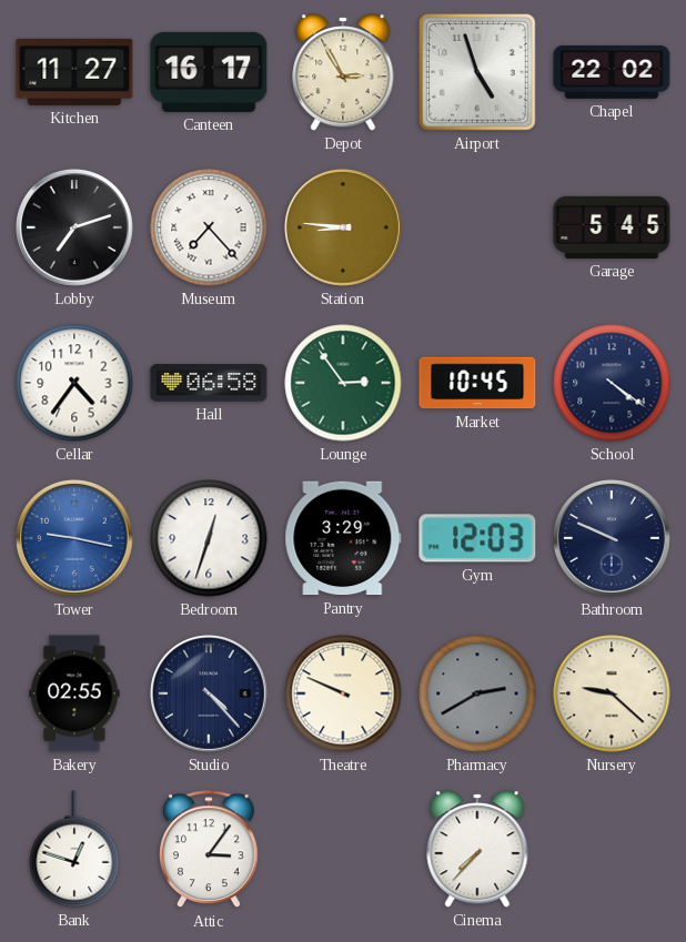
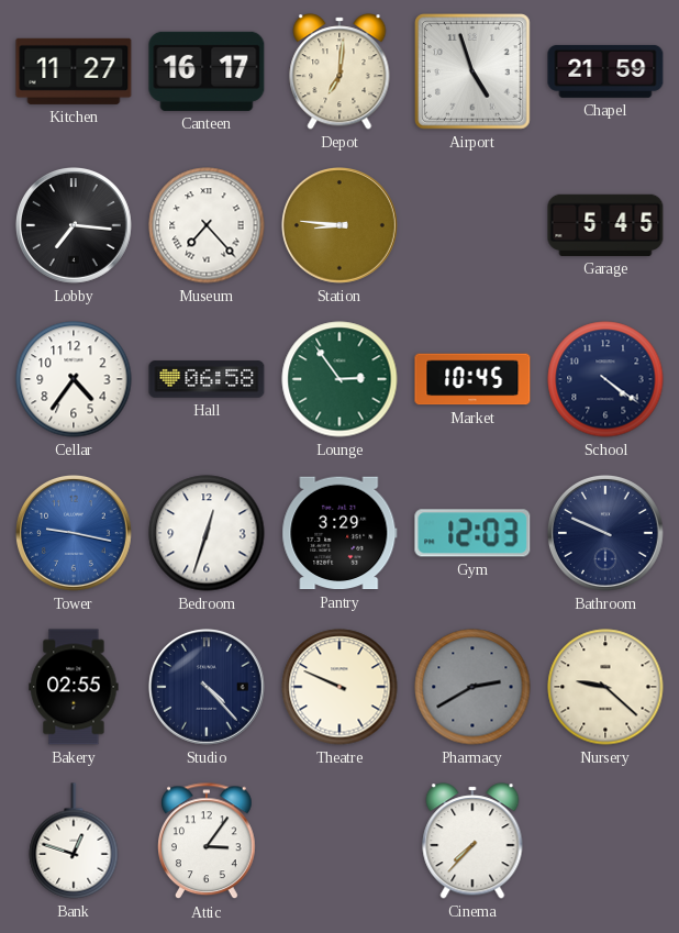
Depot: 2:55 -> 7:01
Chapel: 22:02 -> 21:59
Lobby: 7:12 -> 7:16
